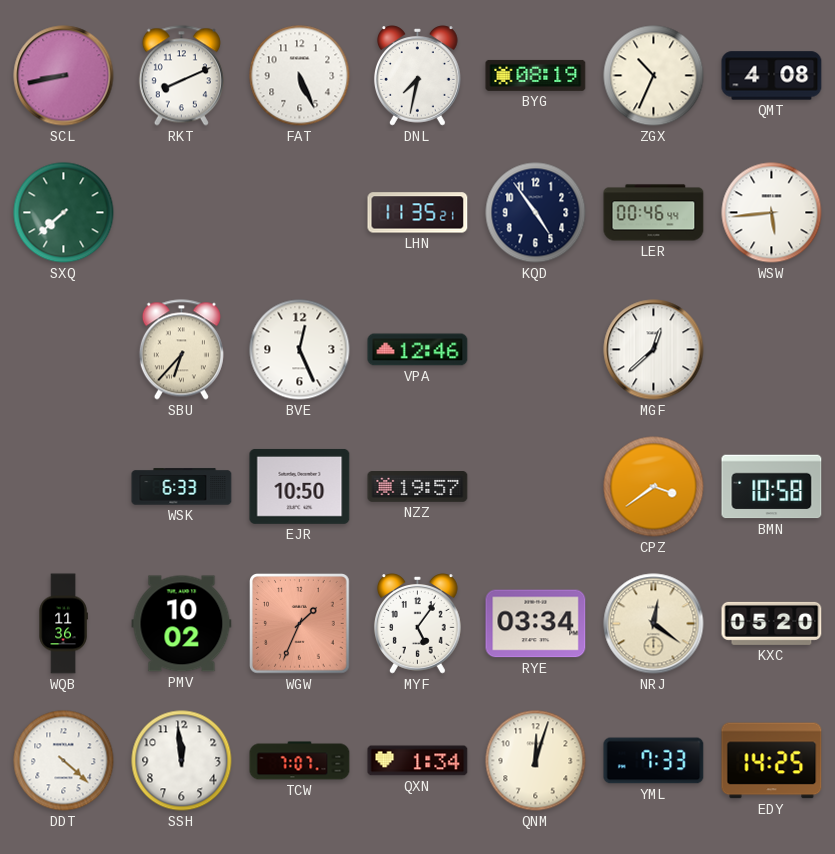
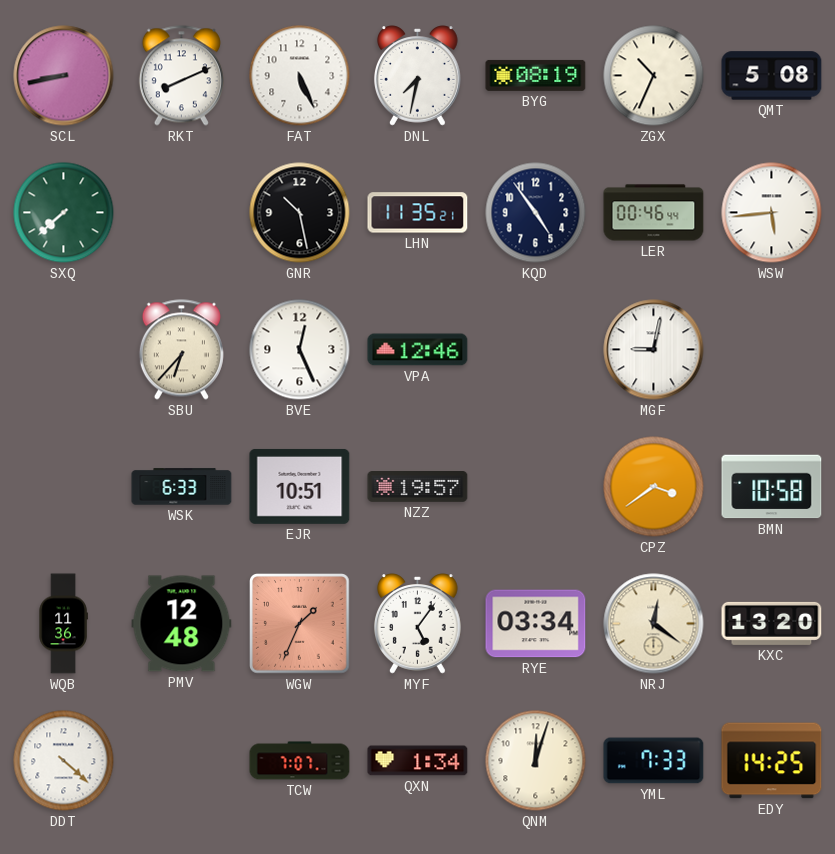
QMT: 4:08 -> 5:08
GNR: none -> 10:28
MGF: 12:38 -> 9:02
EJR: 10:50 -> 10:51
PMV: 10:02 -> 12:48
KXC: 05:20 -> 13:20
SSH: 11:59 -> none
